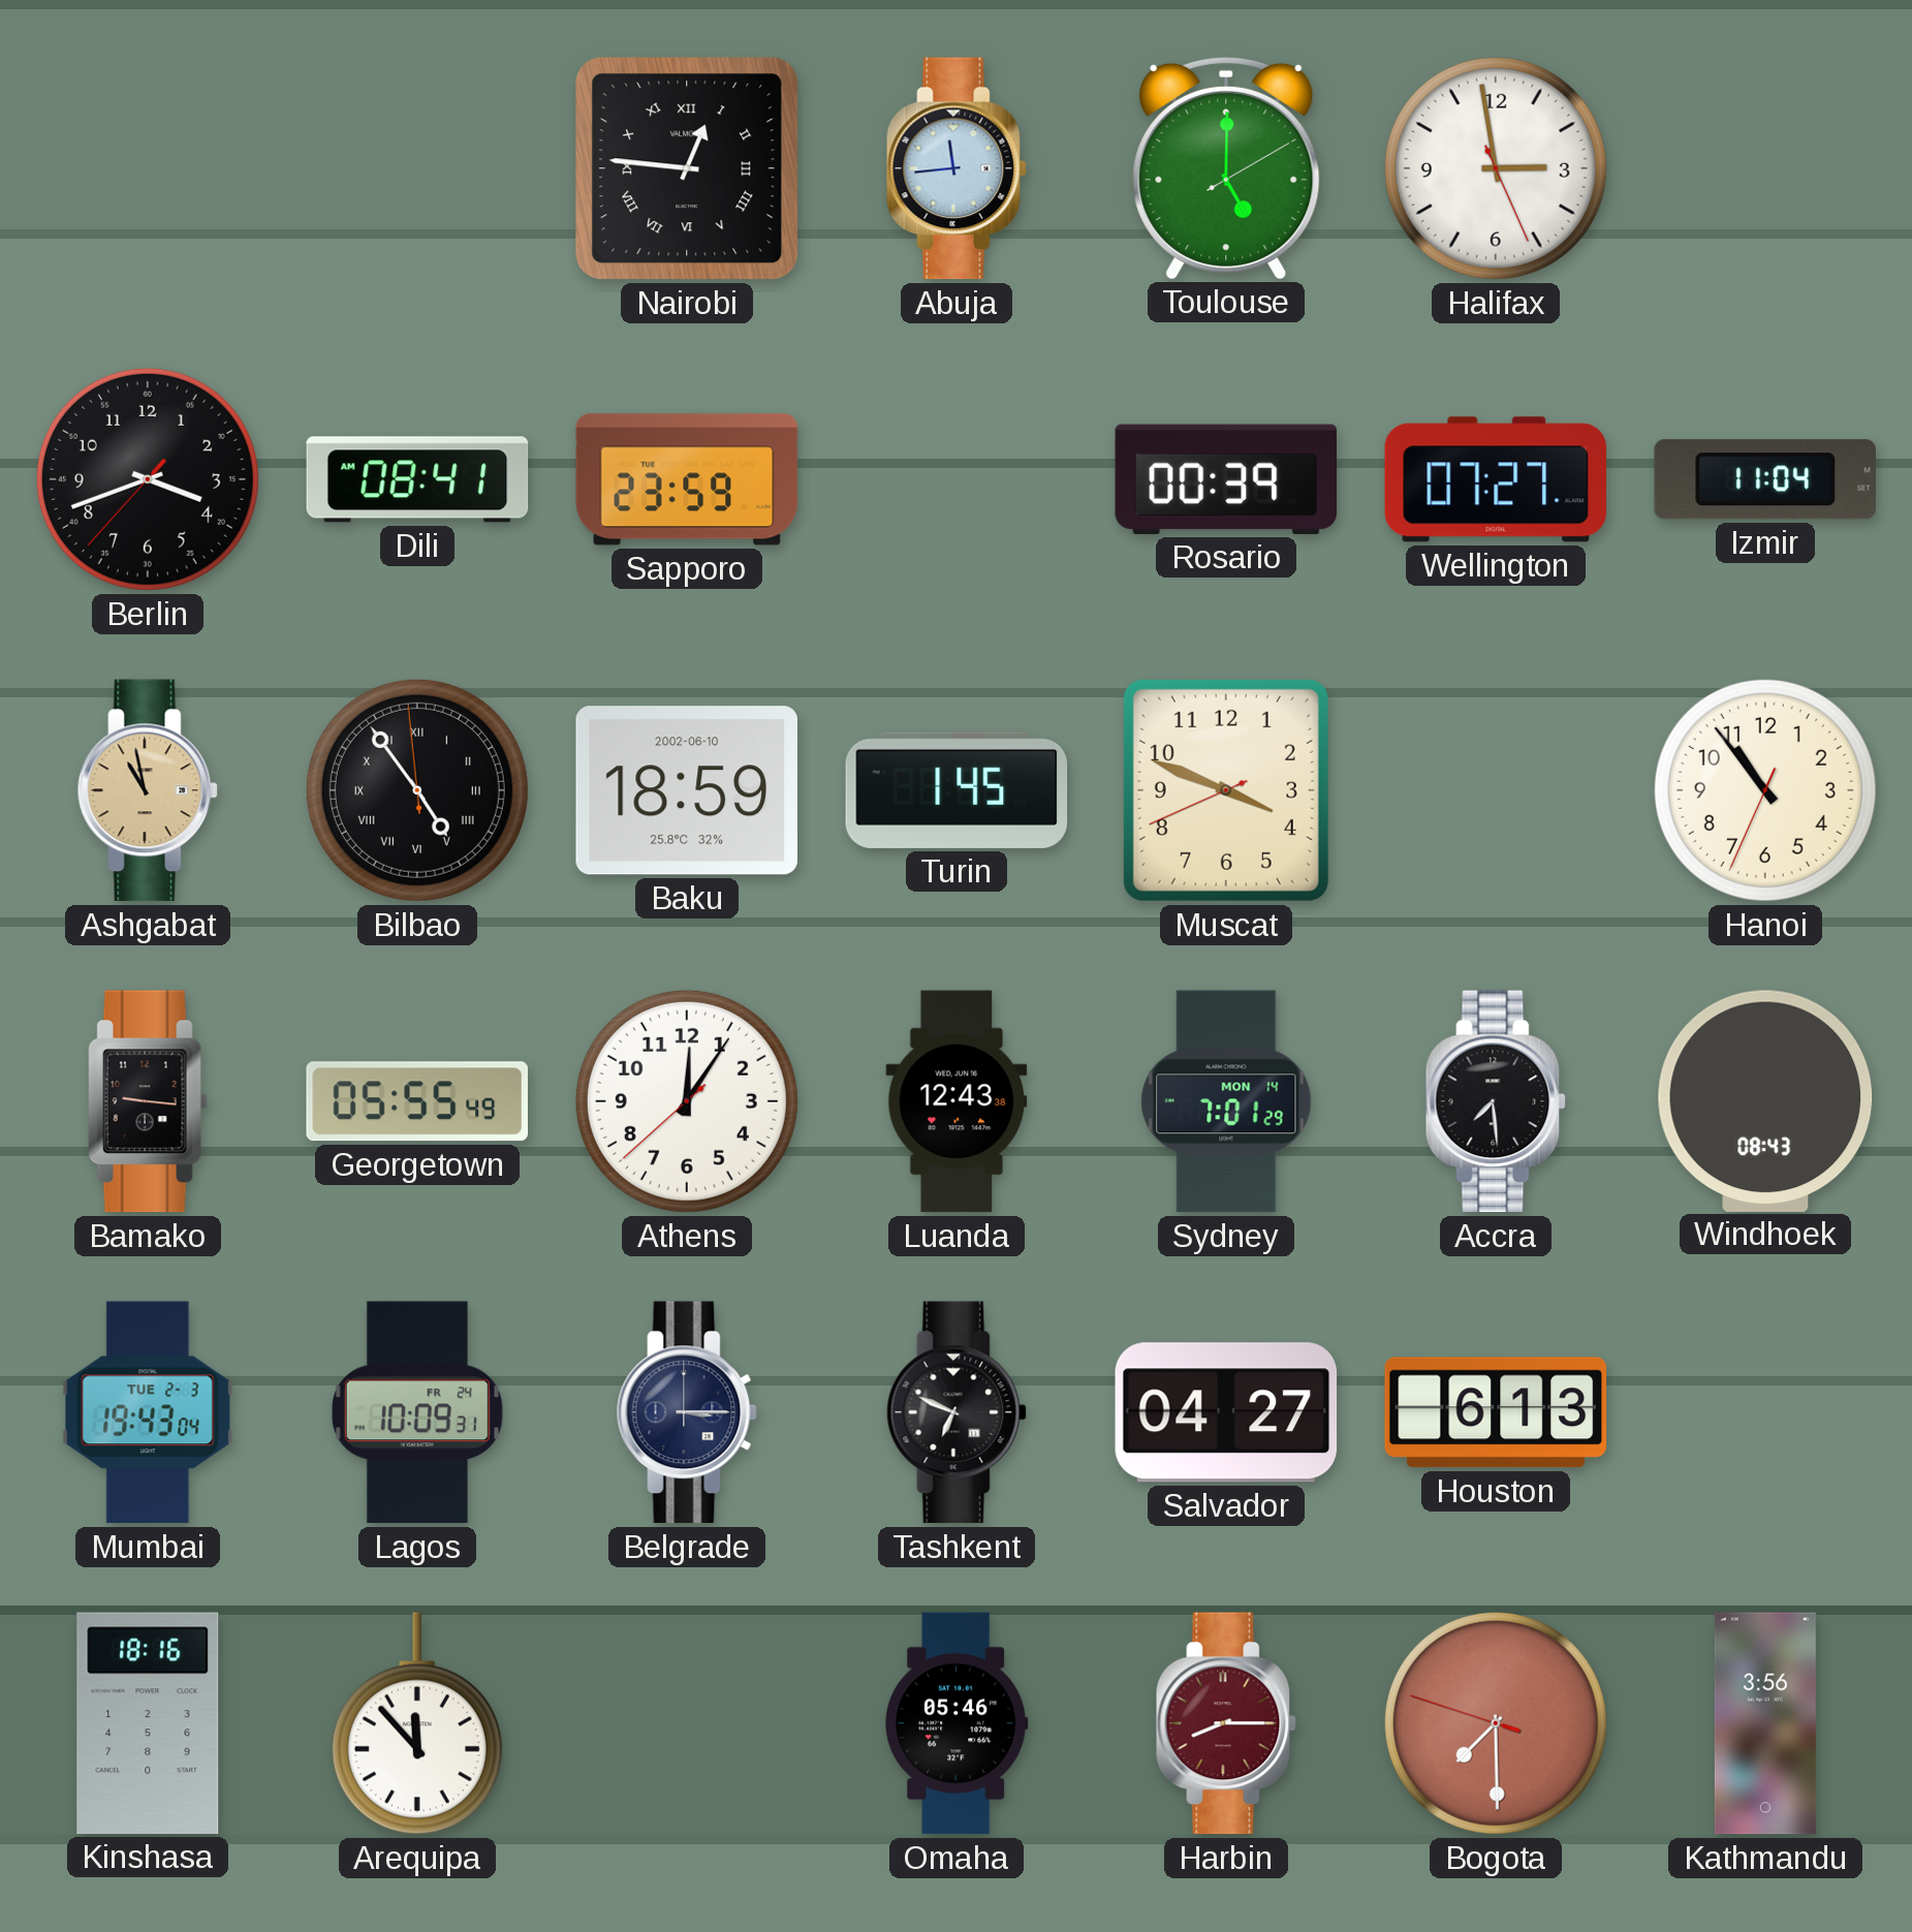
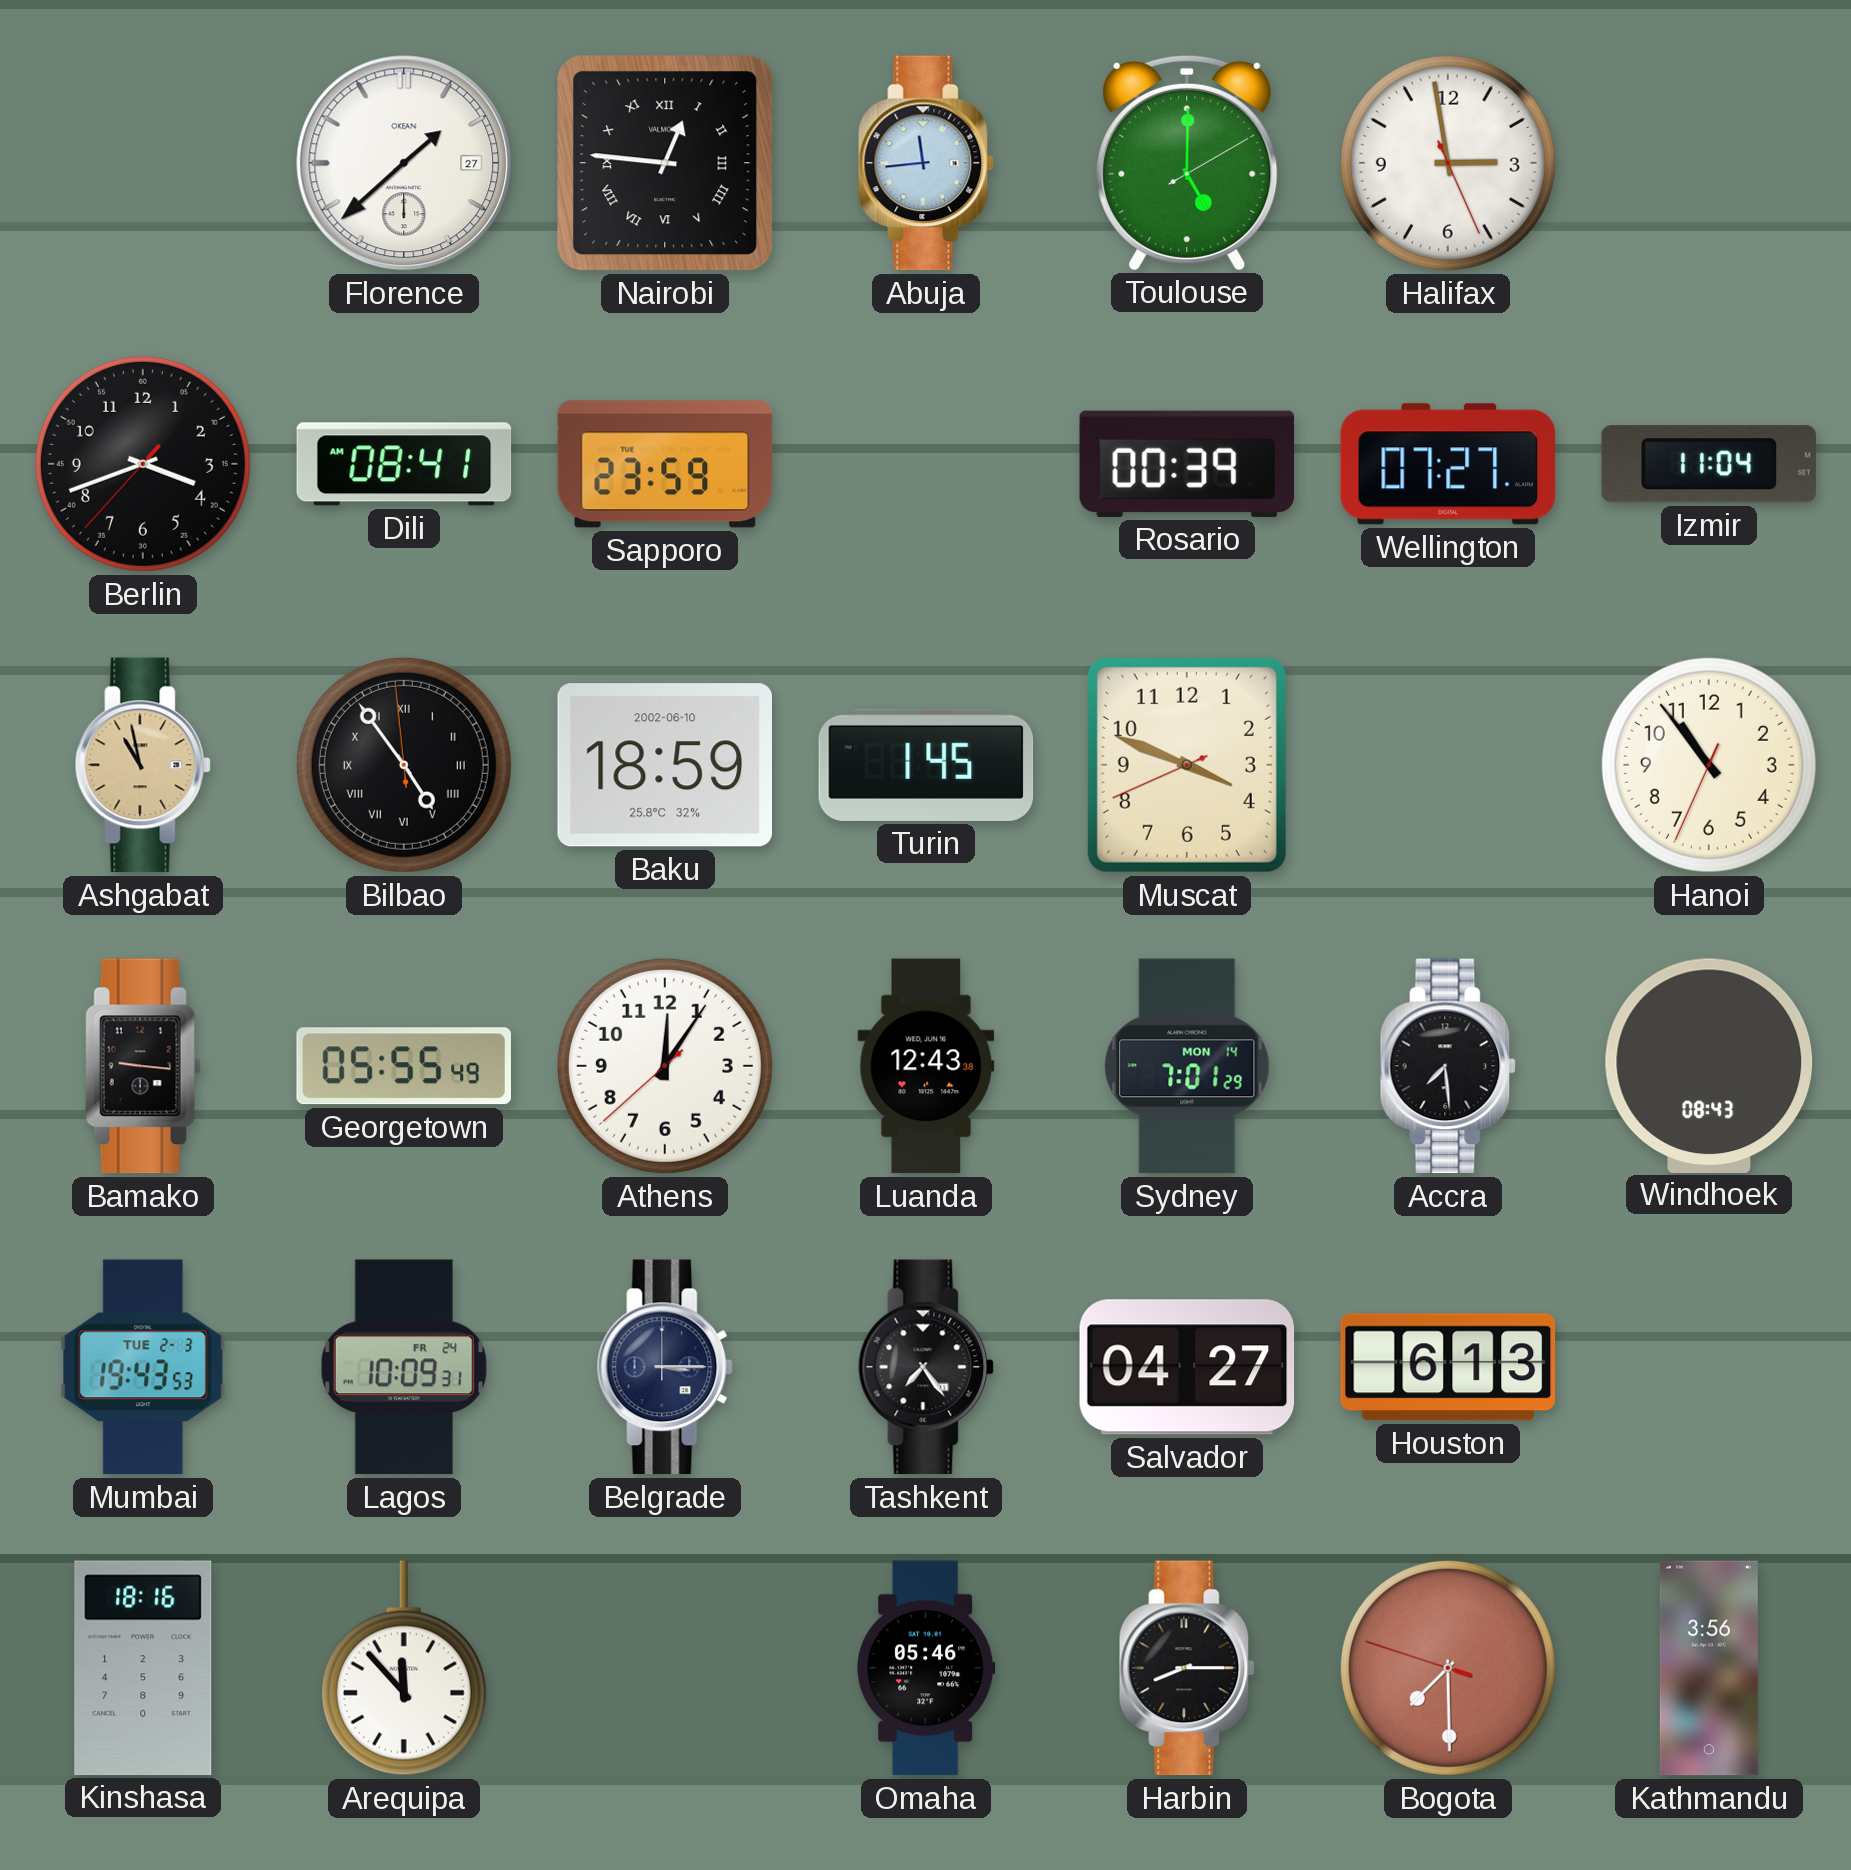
Florence: none -> 1:38
Mumbai: 19:43:04 -> 19:43:53
Tashkent: 6:49 -> 7:24
Harbin dial: burgundy -> black
